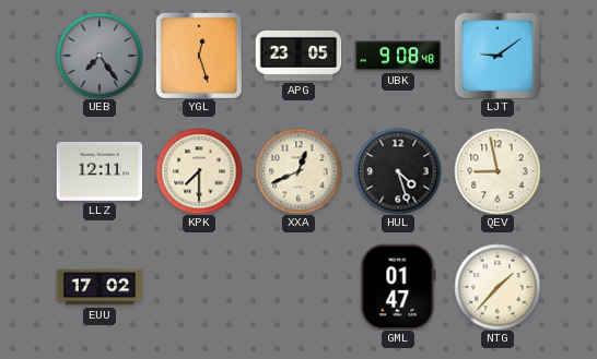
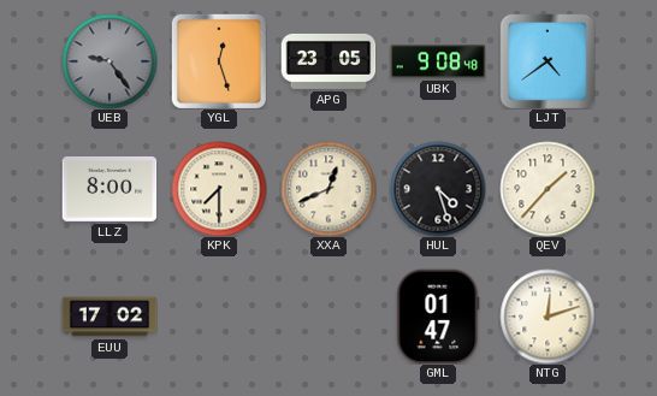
UEB: 7:24 -> 9:24
LJT: 9:09 -> 4:39
LLZ: 12:11 -> 8:00
QEV: 8:58 -> 1:37
NTG: 1:37 -> 12:12
